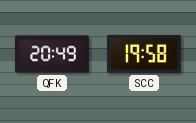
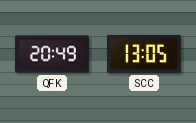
SCC: 19:58 -> 13:05
